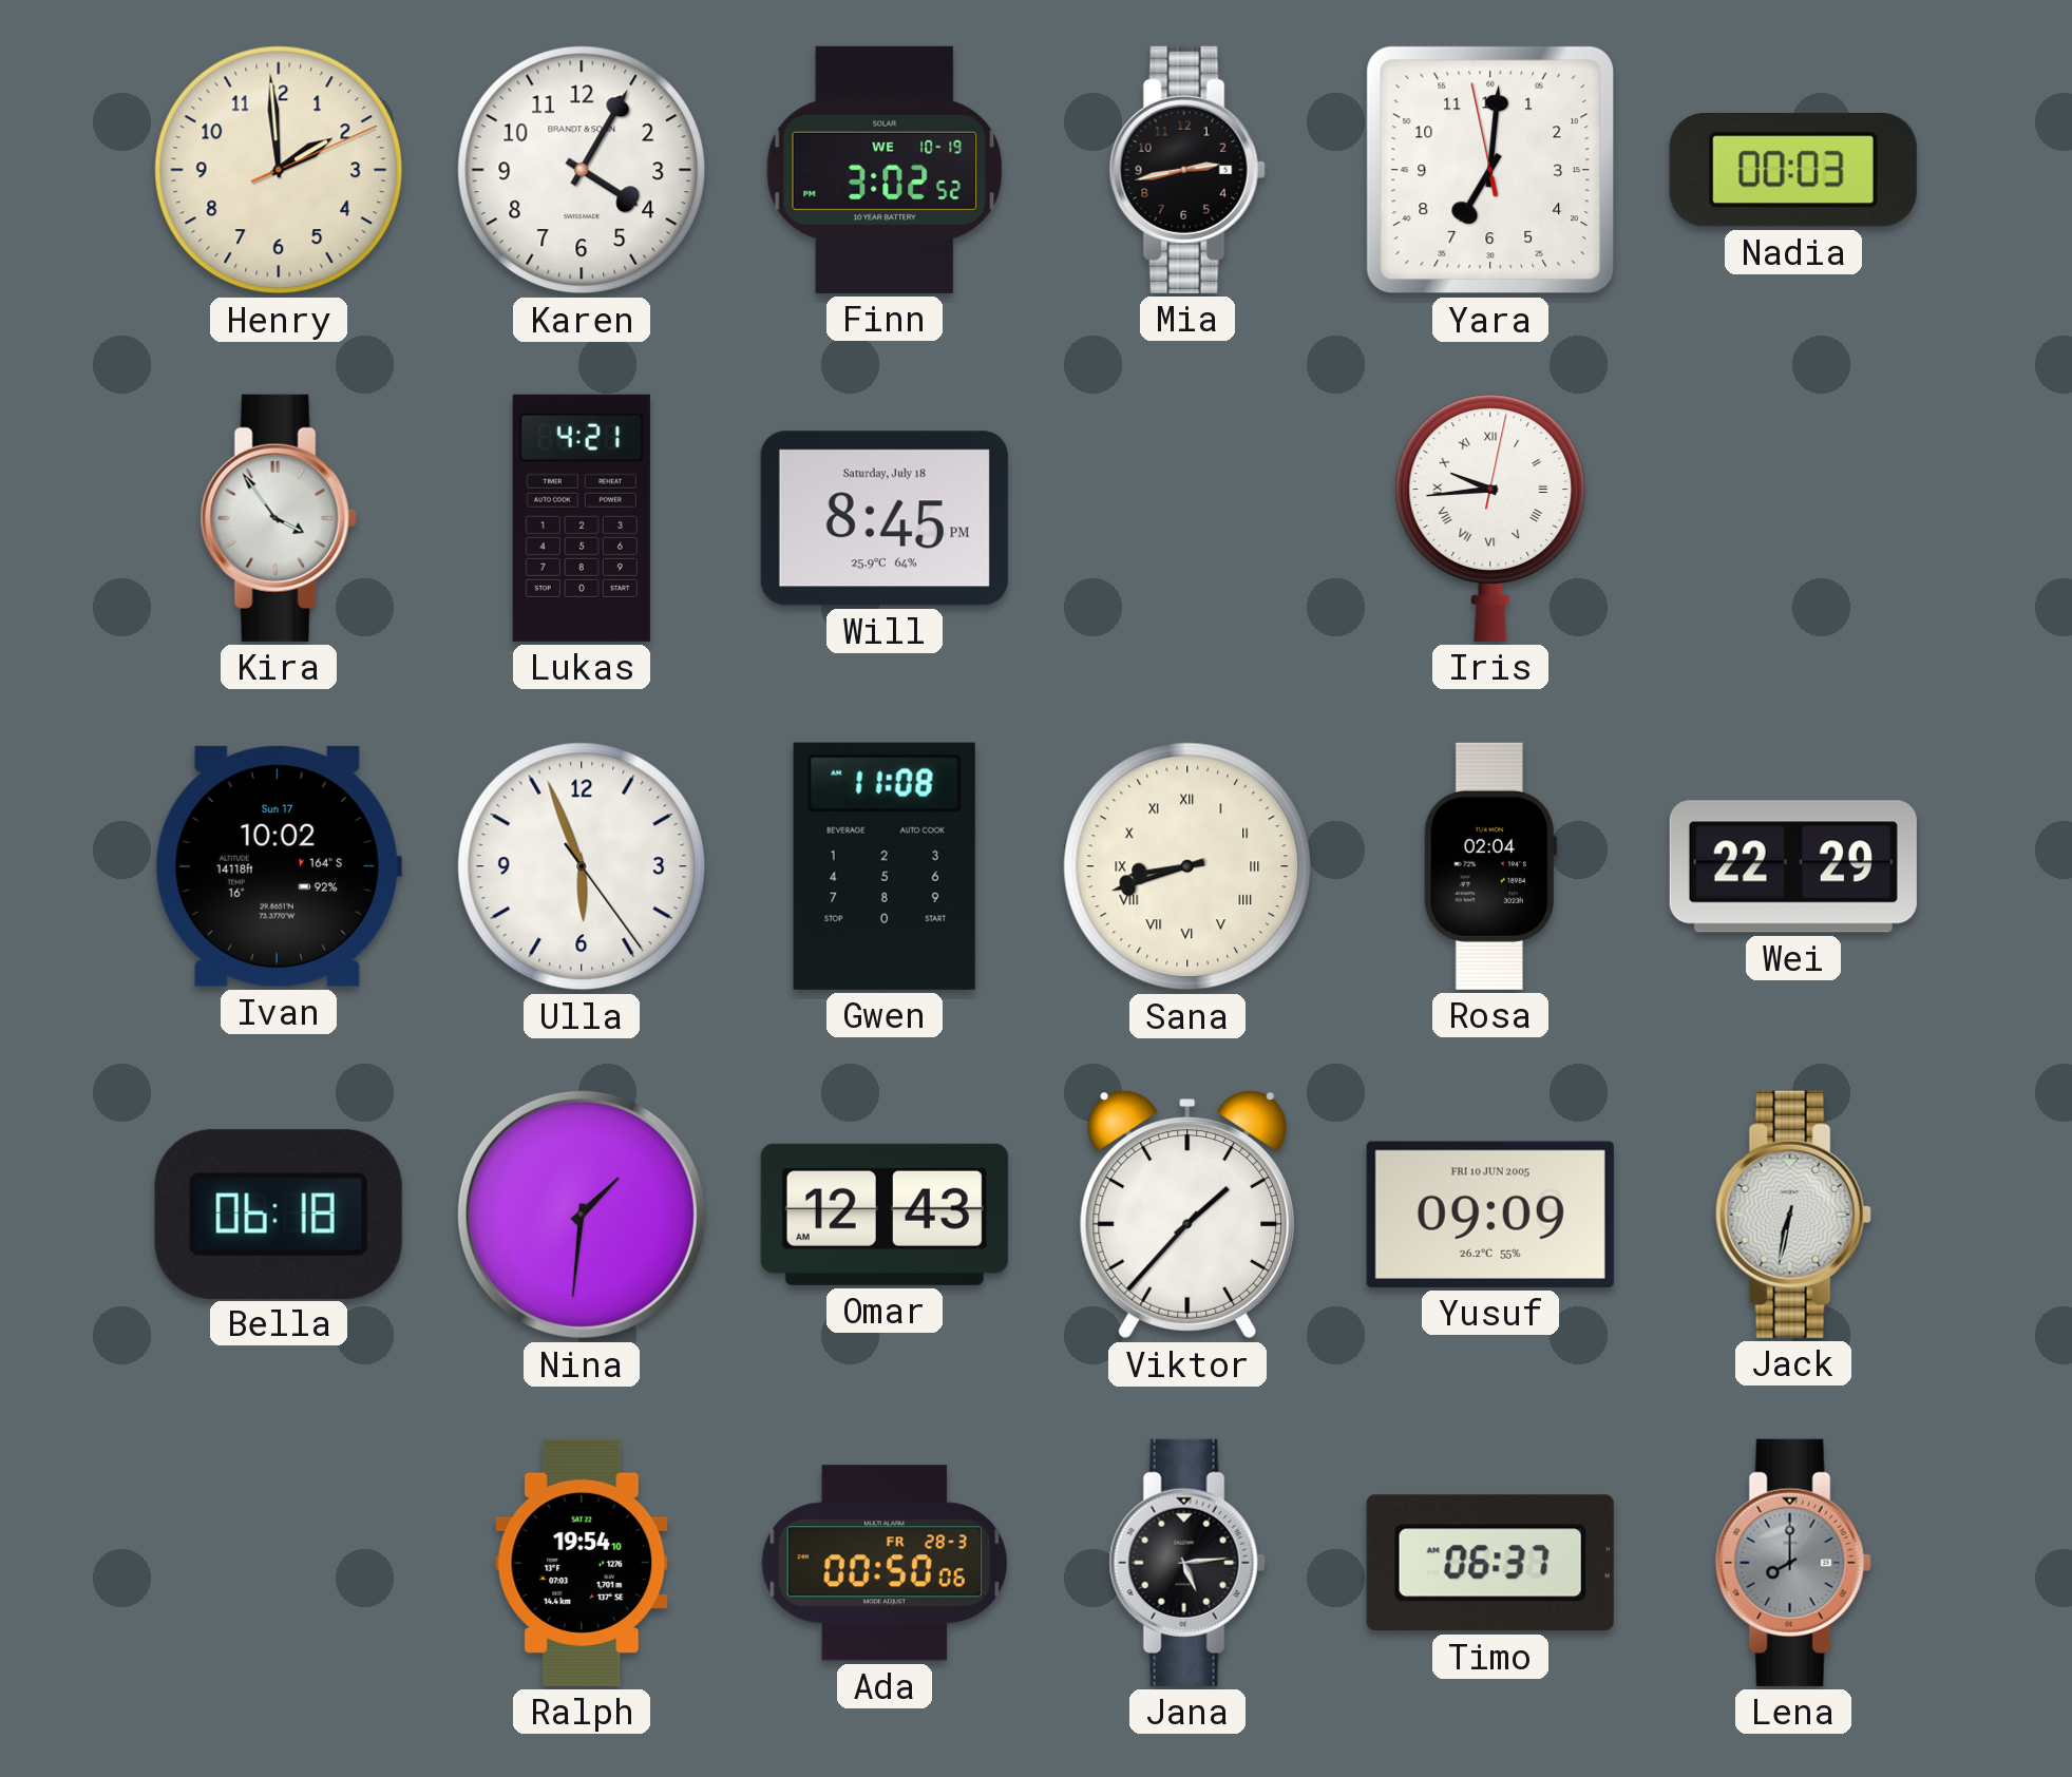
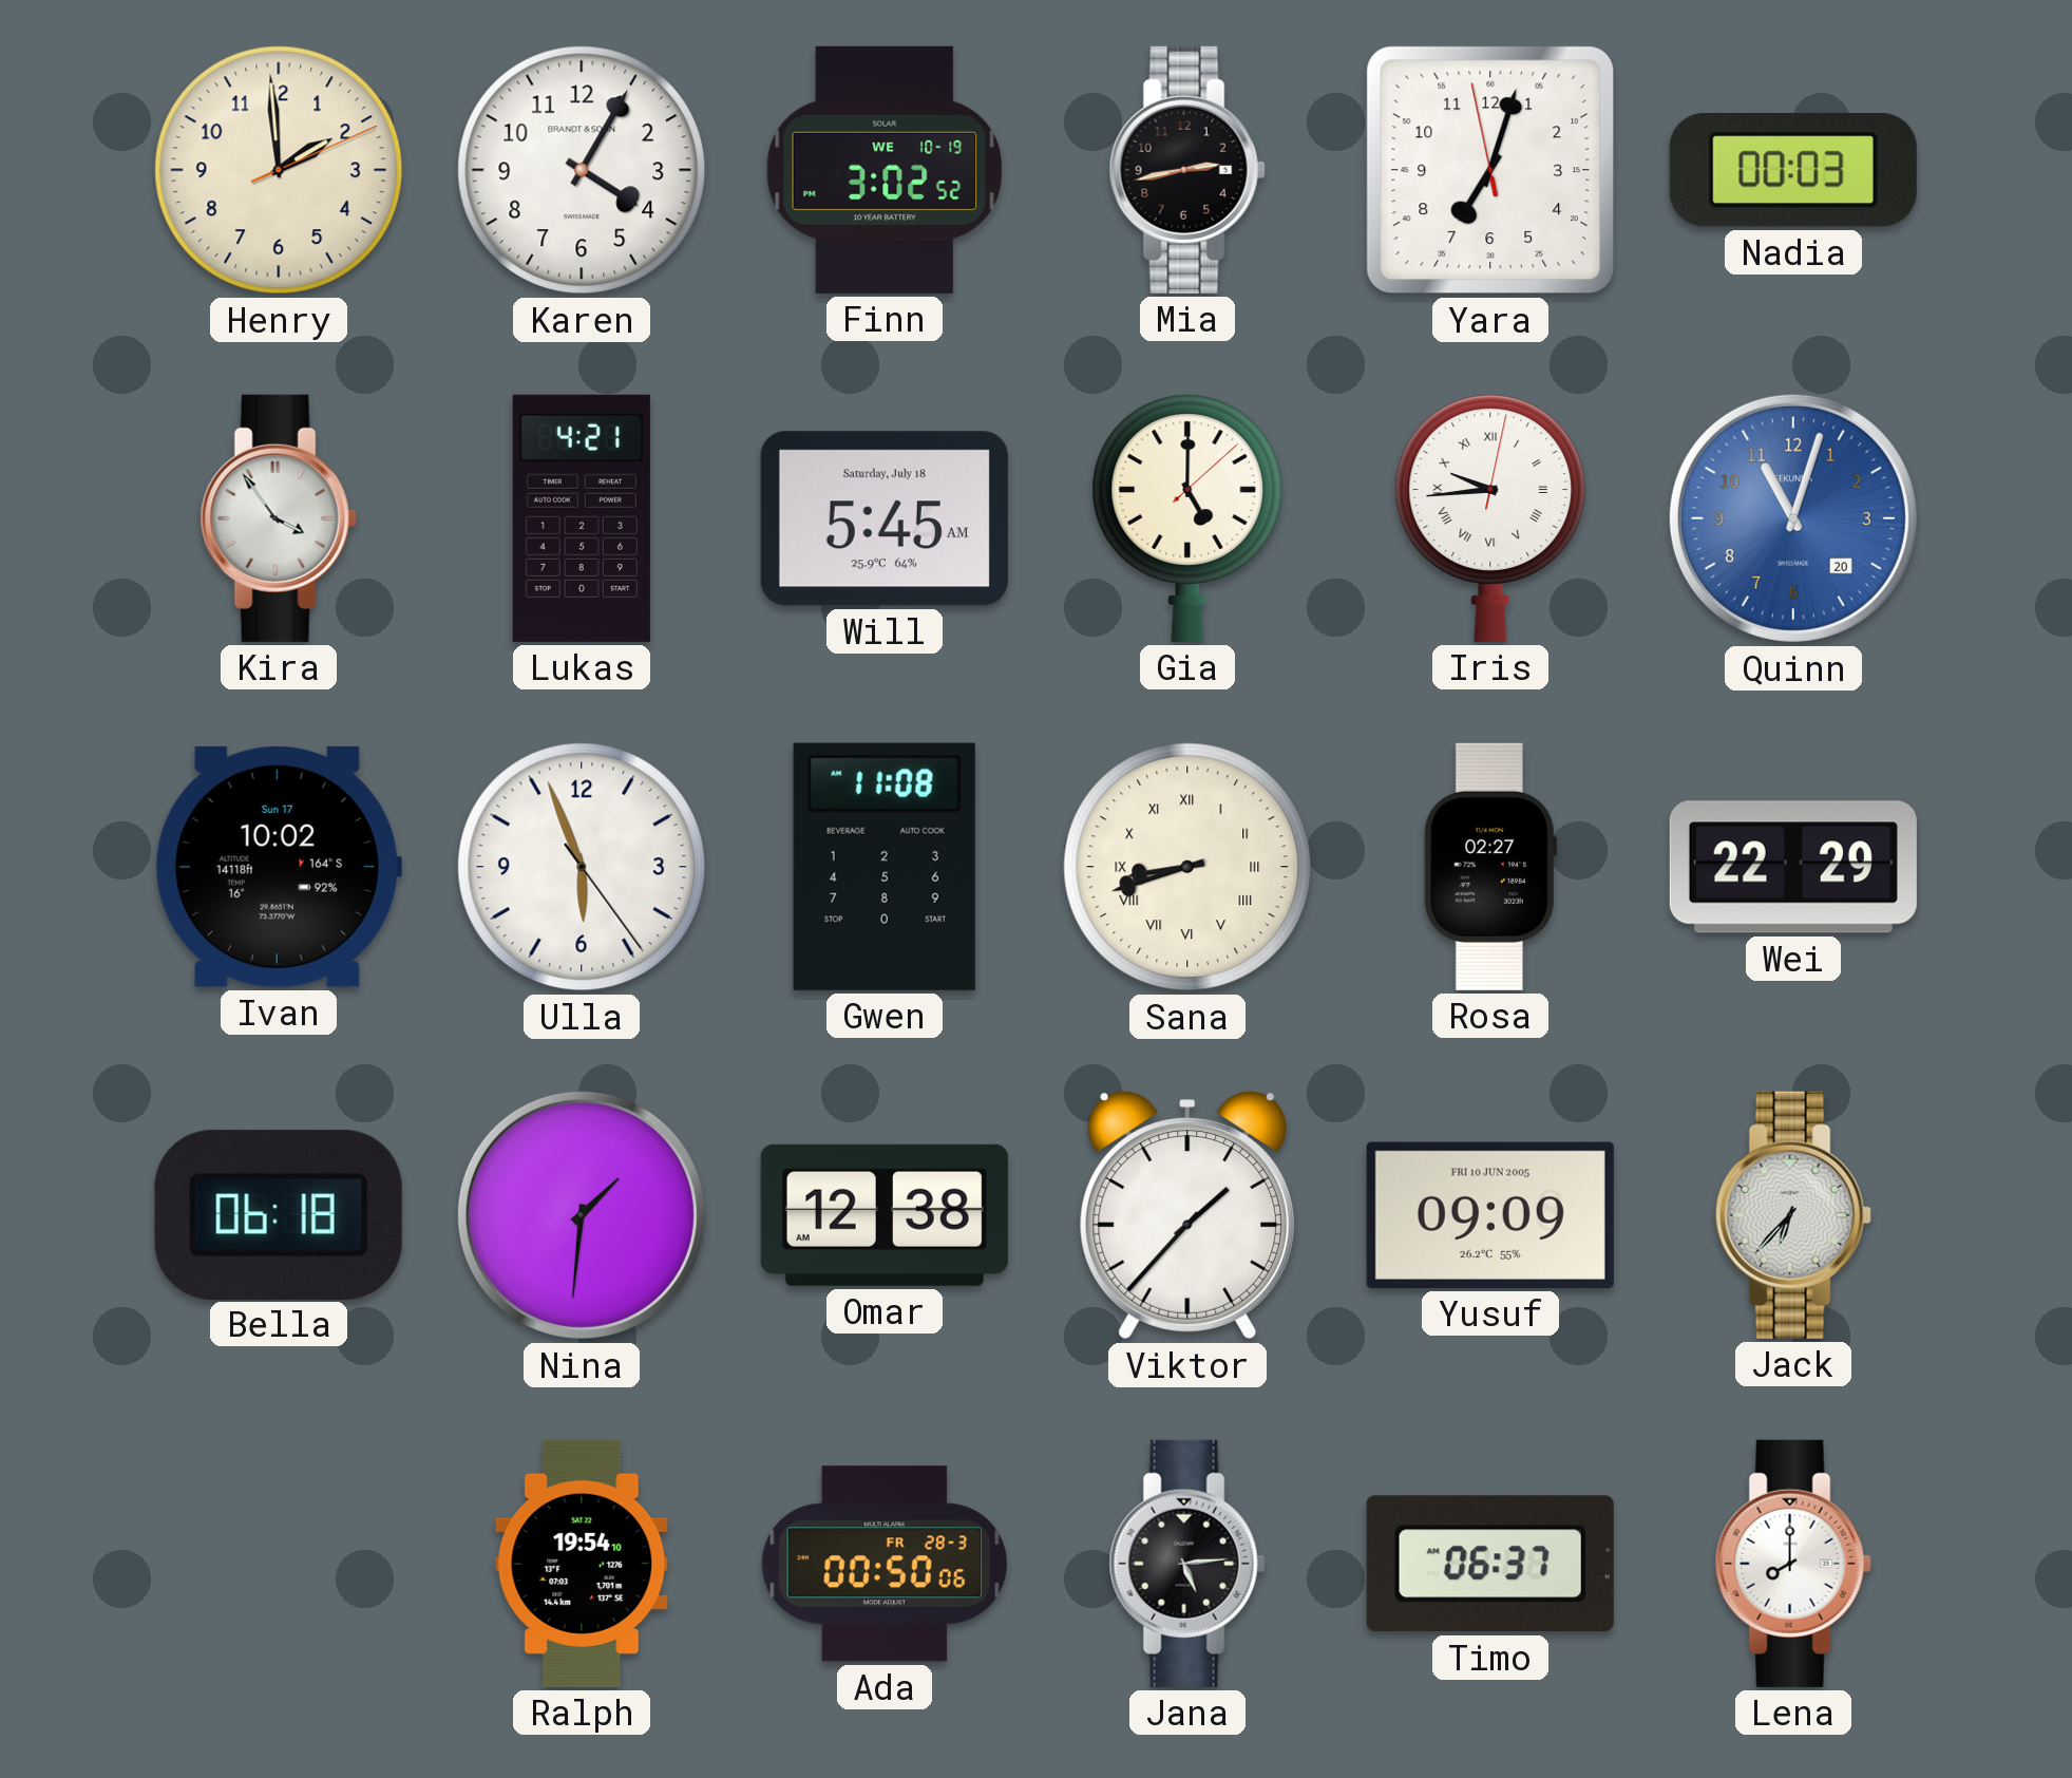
Yara: 7:00 -> 7:02
Will: 8:45 -> 5:45
Gia: none -> 5:00
Quinn: none -> 11:03
Rosa: 02:04 -> 02:27
Omar: 12:43 -> 12:38
Jack: 6:32 -> 6:37
Lena dial: grey -> white
